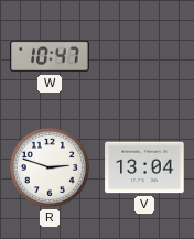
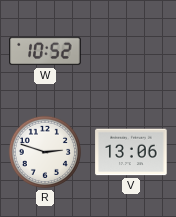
W: 10:47 -> 10:52
V: 13:04 -> 13:06
